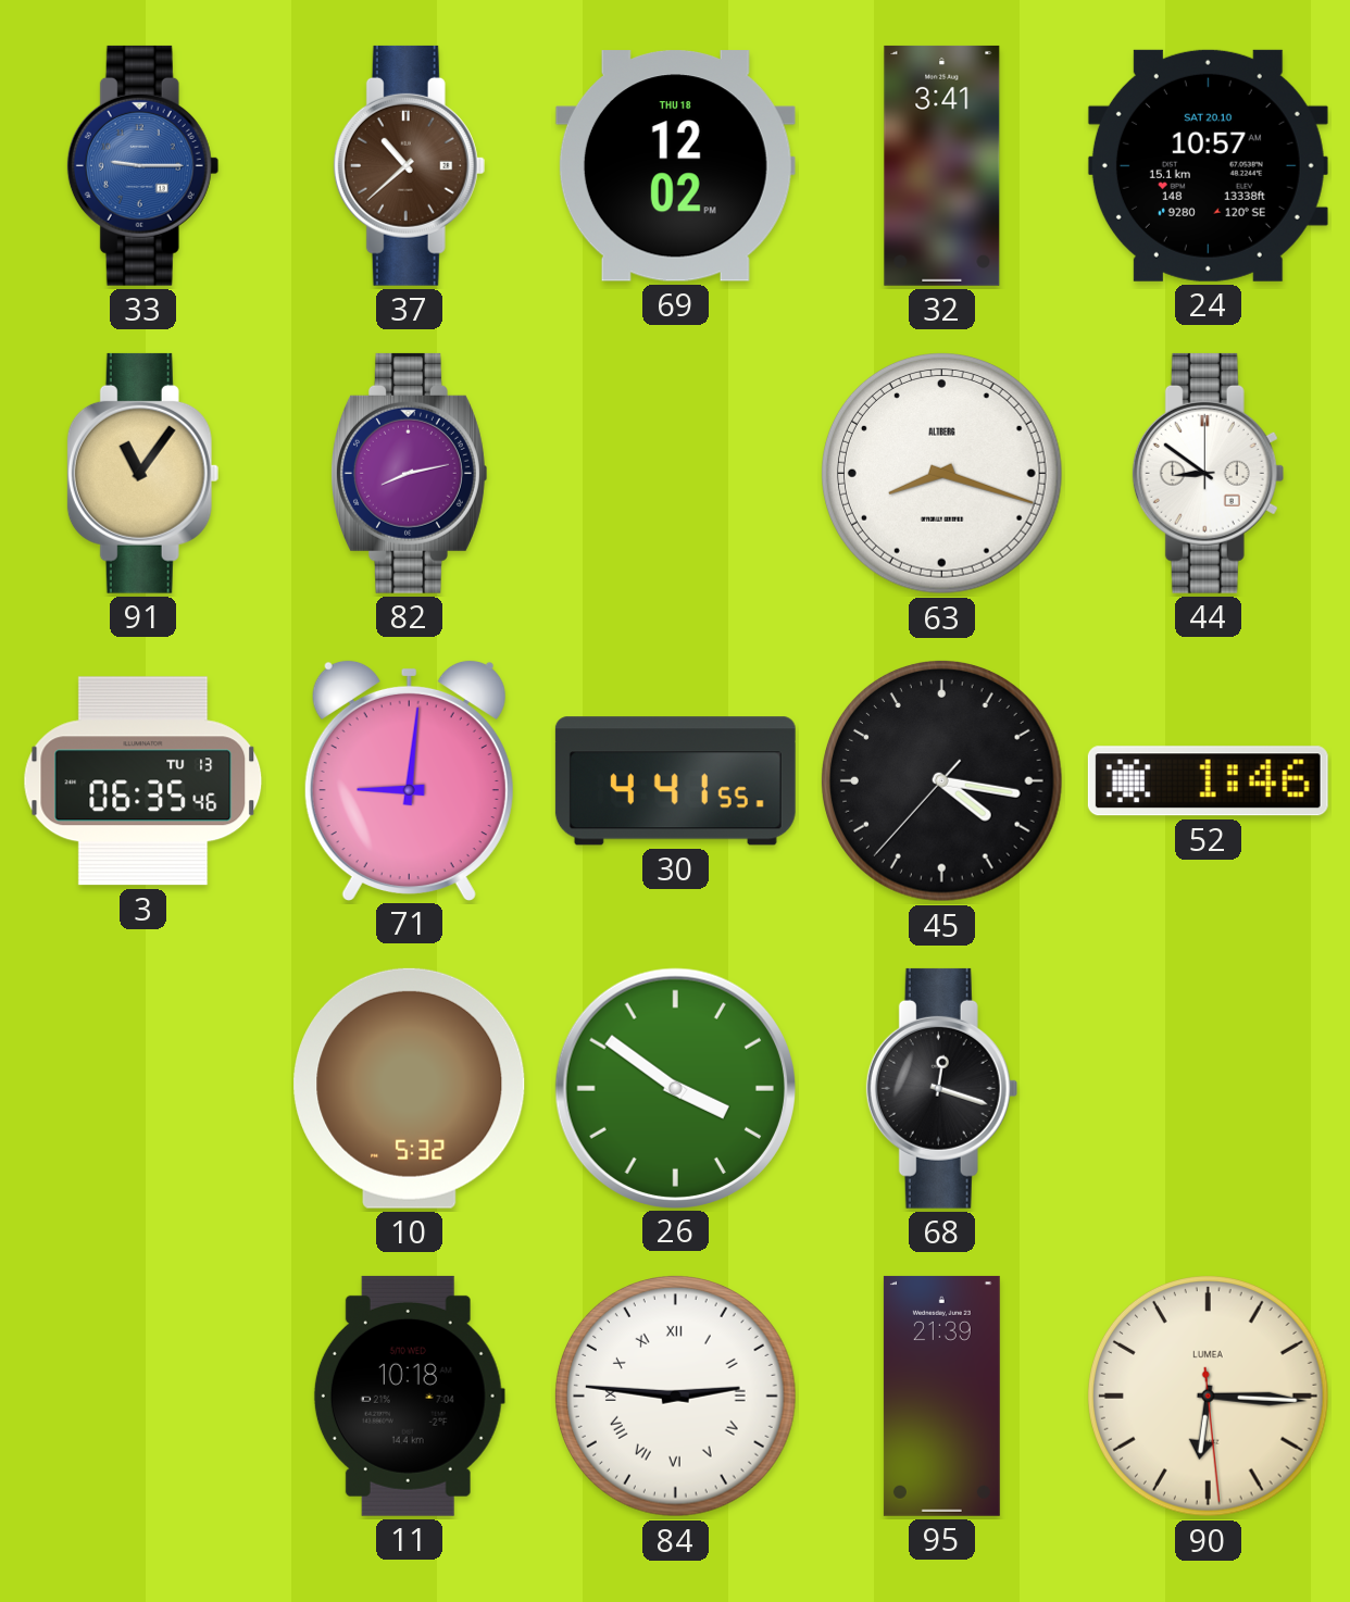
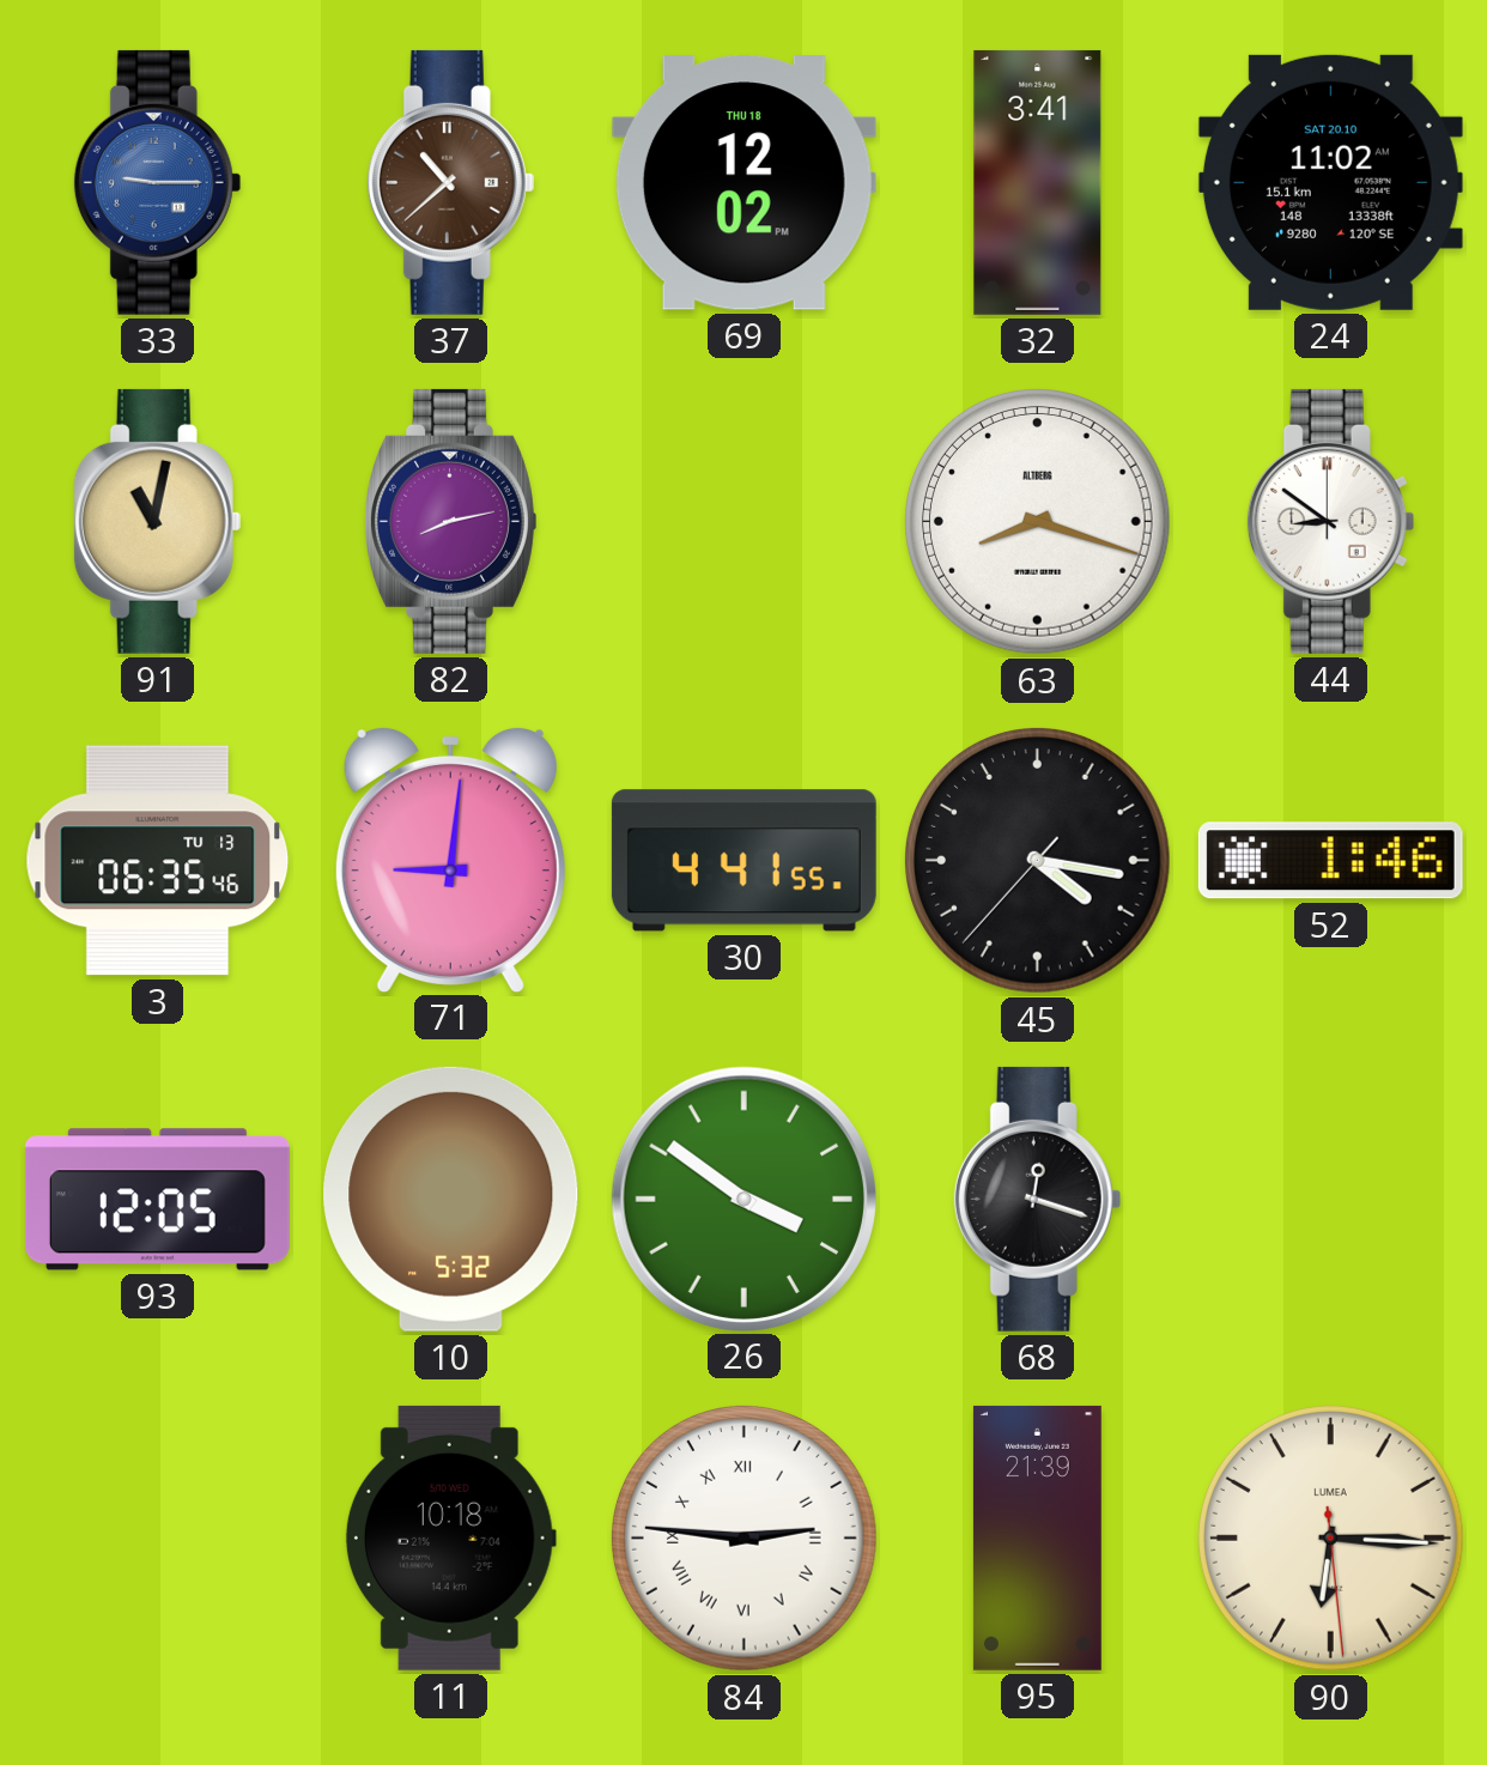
24: 10:57 -> 11:02
91: 11:06 -> 11:02
93: none -> 12:05
